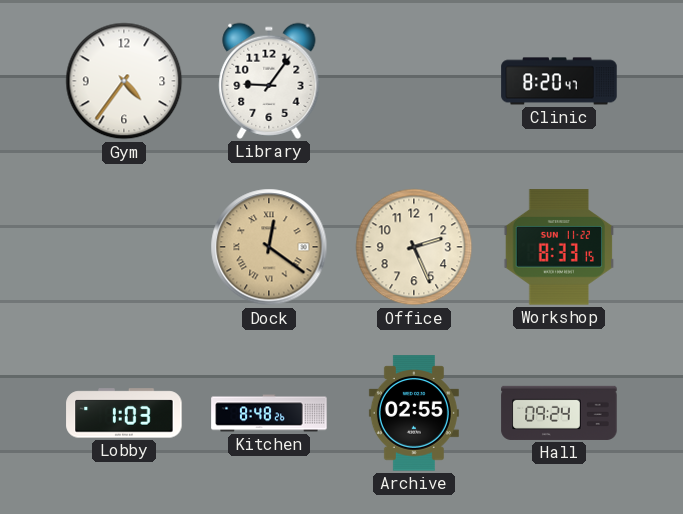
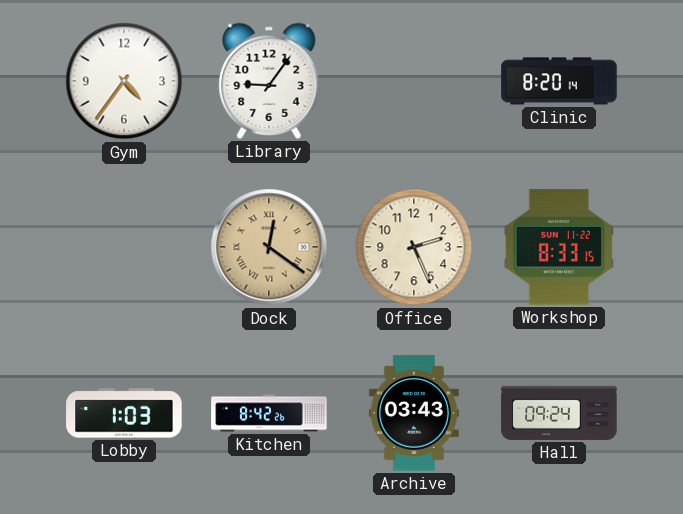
Clinic: 8:20:47 -> 8:20:14
Kitchen: 8:48 -> 8:42
Archive: 02:55 -> 03:43
